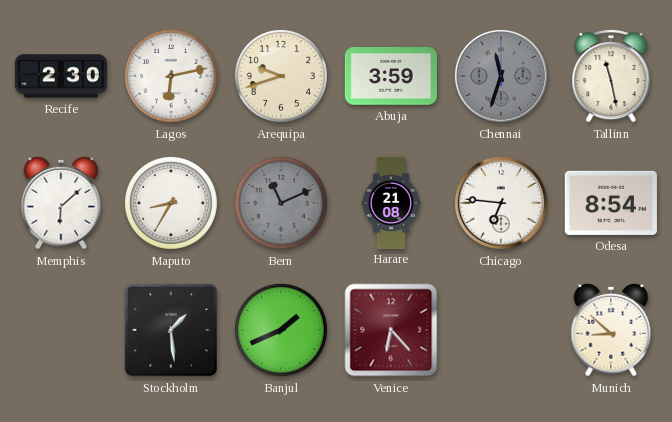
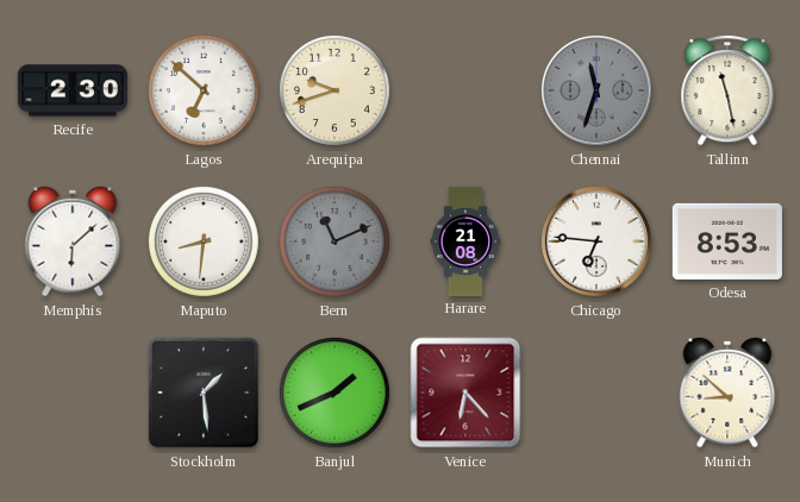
Lagos: 6:13 -> 6:52
Abuja: 3:59 -> none
Maputo: 8:35 -> 8:31
Odesa: 8:54 -> 8:53
